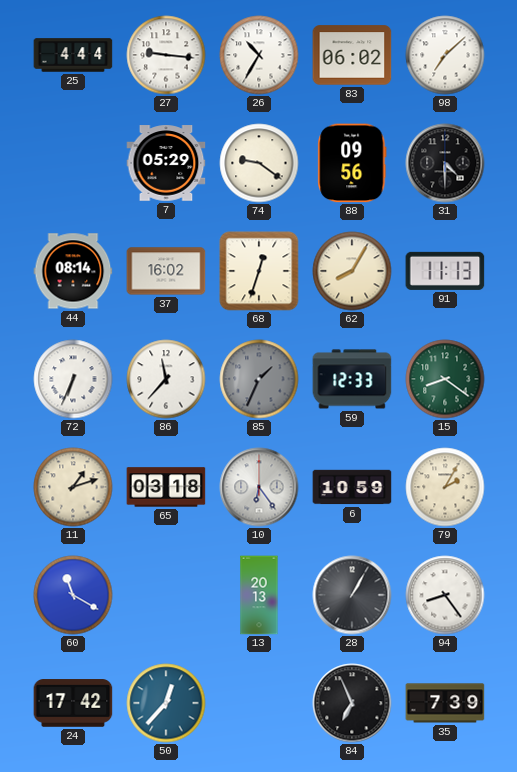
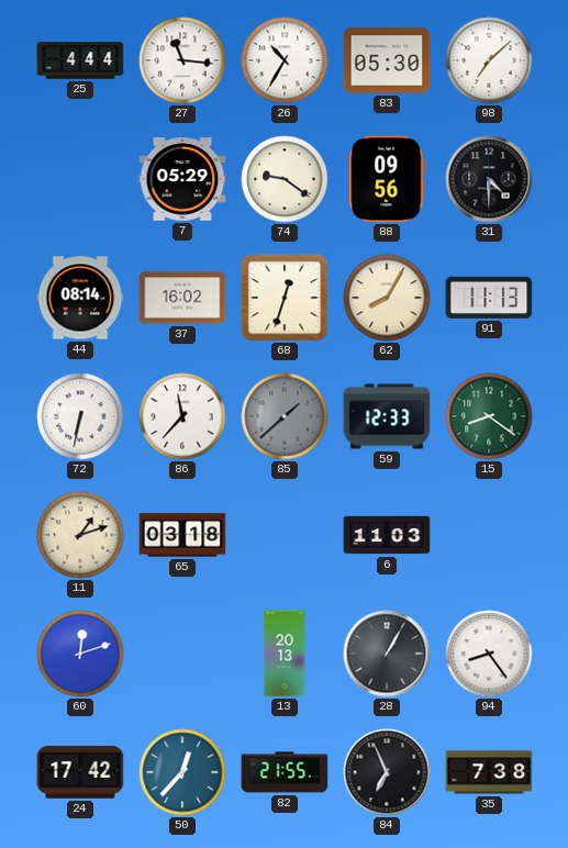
27: 9:16 -> 11:16
83: 06:02 -> 05:30
72: 6:34 -> 6:32
85: 1:34 -> 1:38
10: 6:24 -> none
6: 10:59 -> 11:03
79: 2:05 -> none
60: 11:20 -> 12:12
82: none -> 21:55
35: 7:39 -> 7:38
